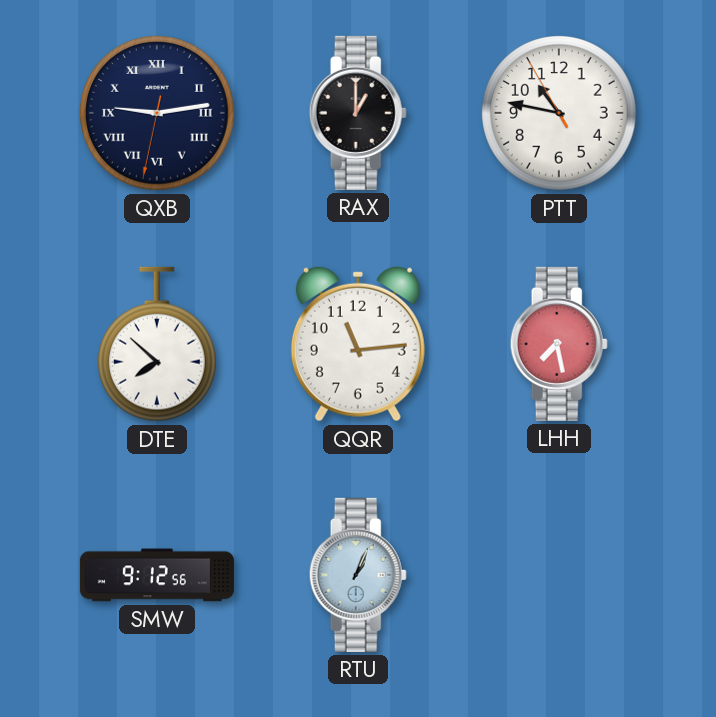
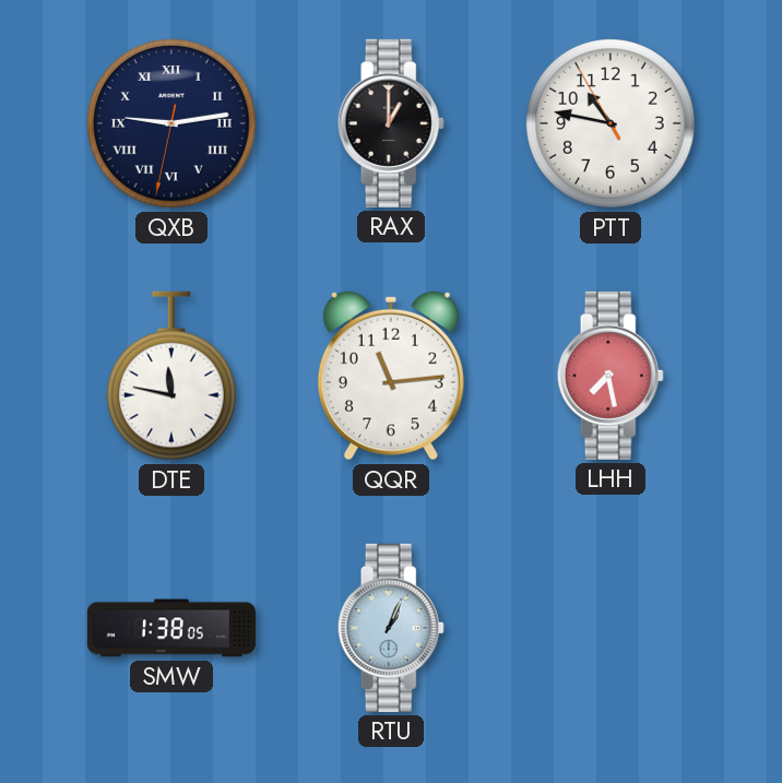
DTE: 7:52 -> 11:47
SMW: 9:12 -> 1:38
